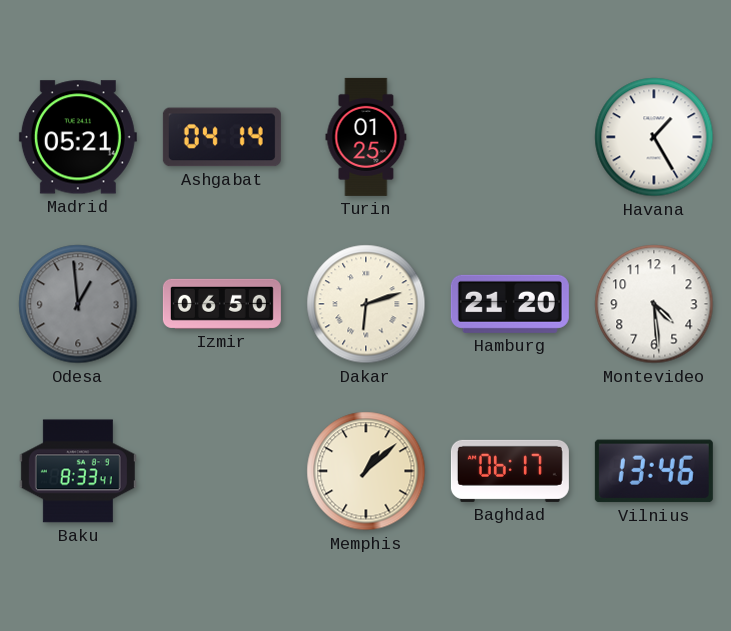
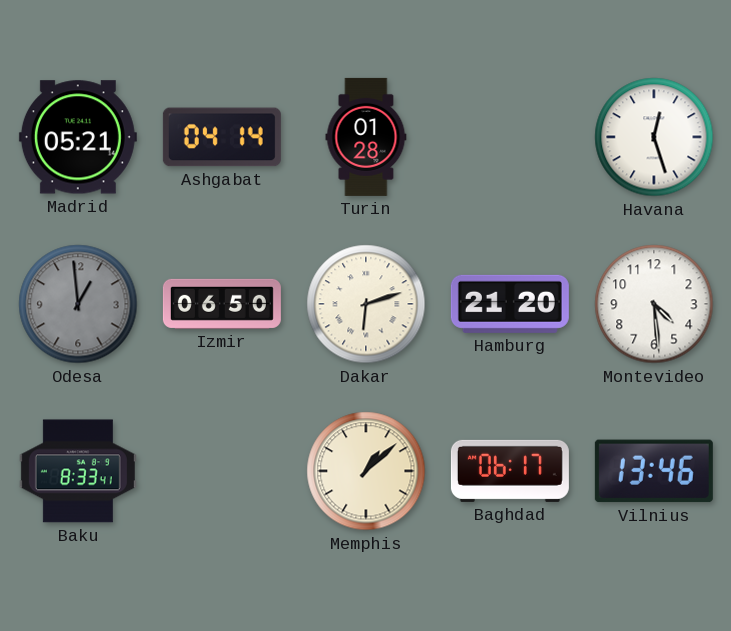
Turin: 01:25 -> 01:28
Havana: 1:25 -> 12:27
